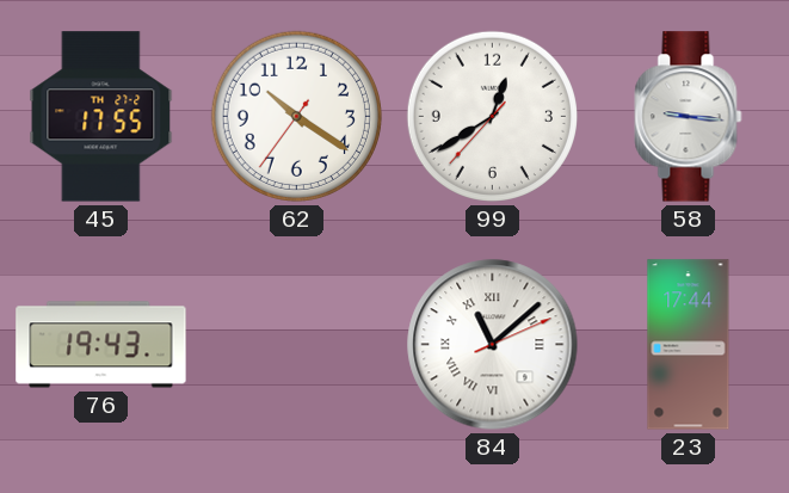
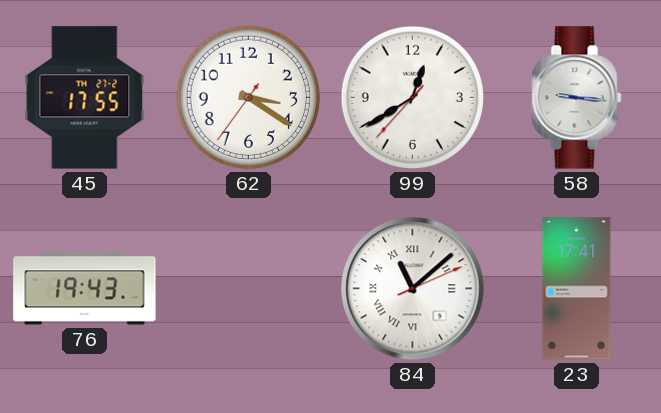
62: 10:20 -> 3:20
23: 17:44 -> 17:41
